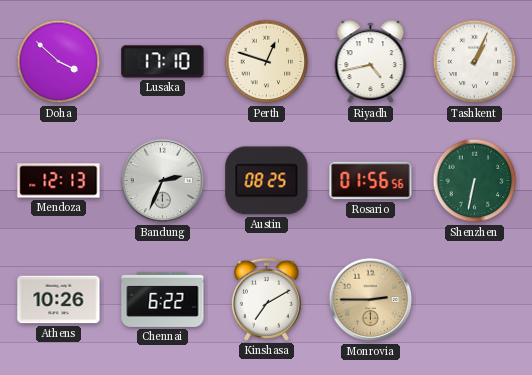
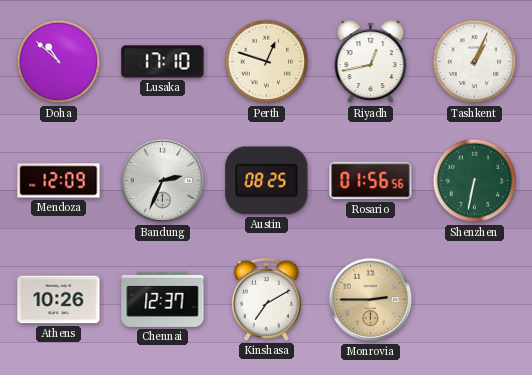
Doha: 3:52 -> 10:52
Riyadh: 4:43 -> 12:43
Mendoza: 12:13 -> 12:09
Chennai: 6:22 -> 12:37
